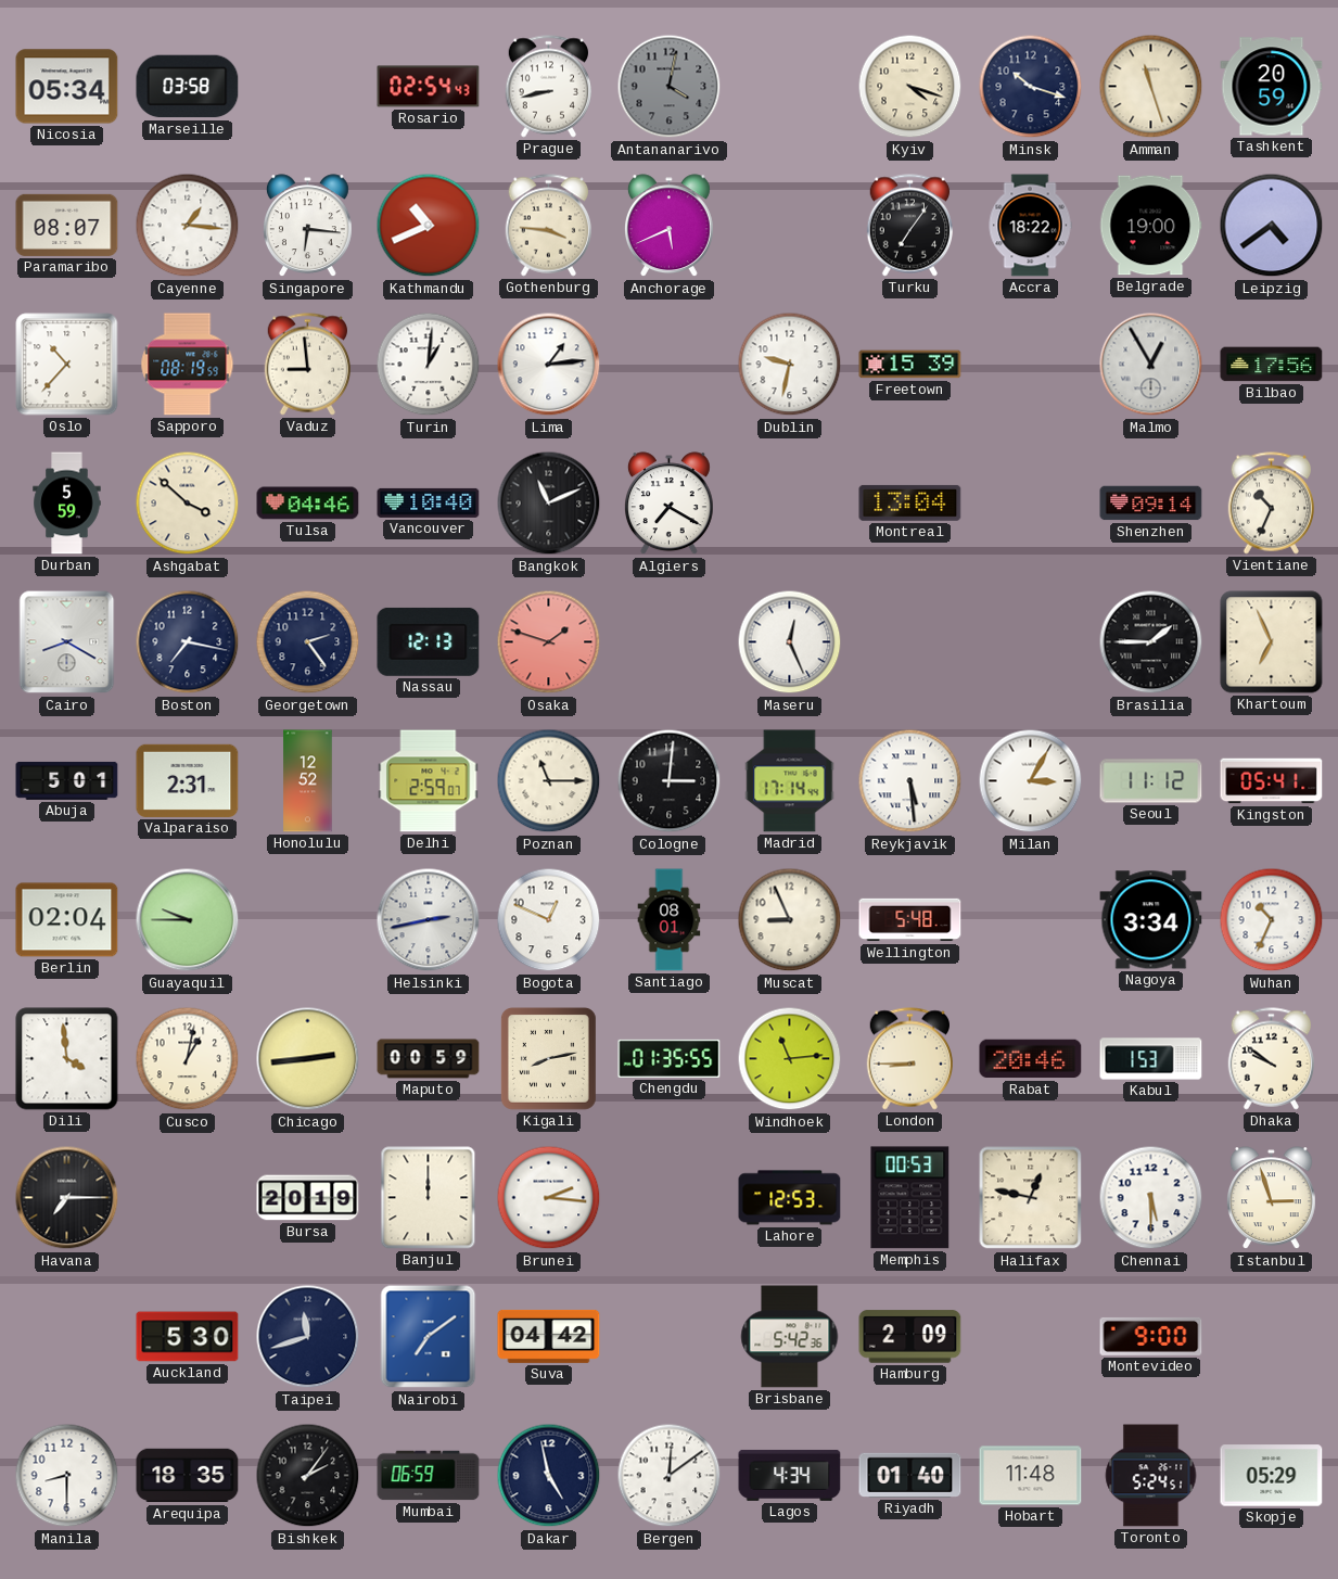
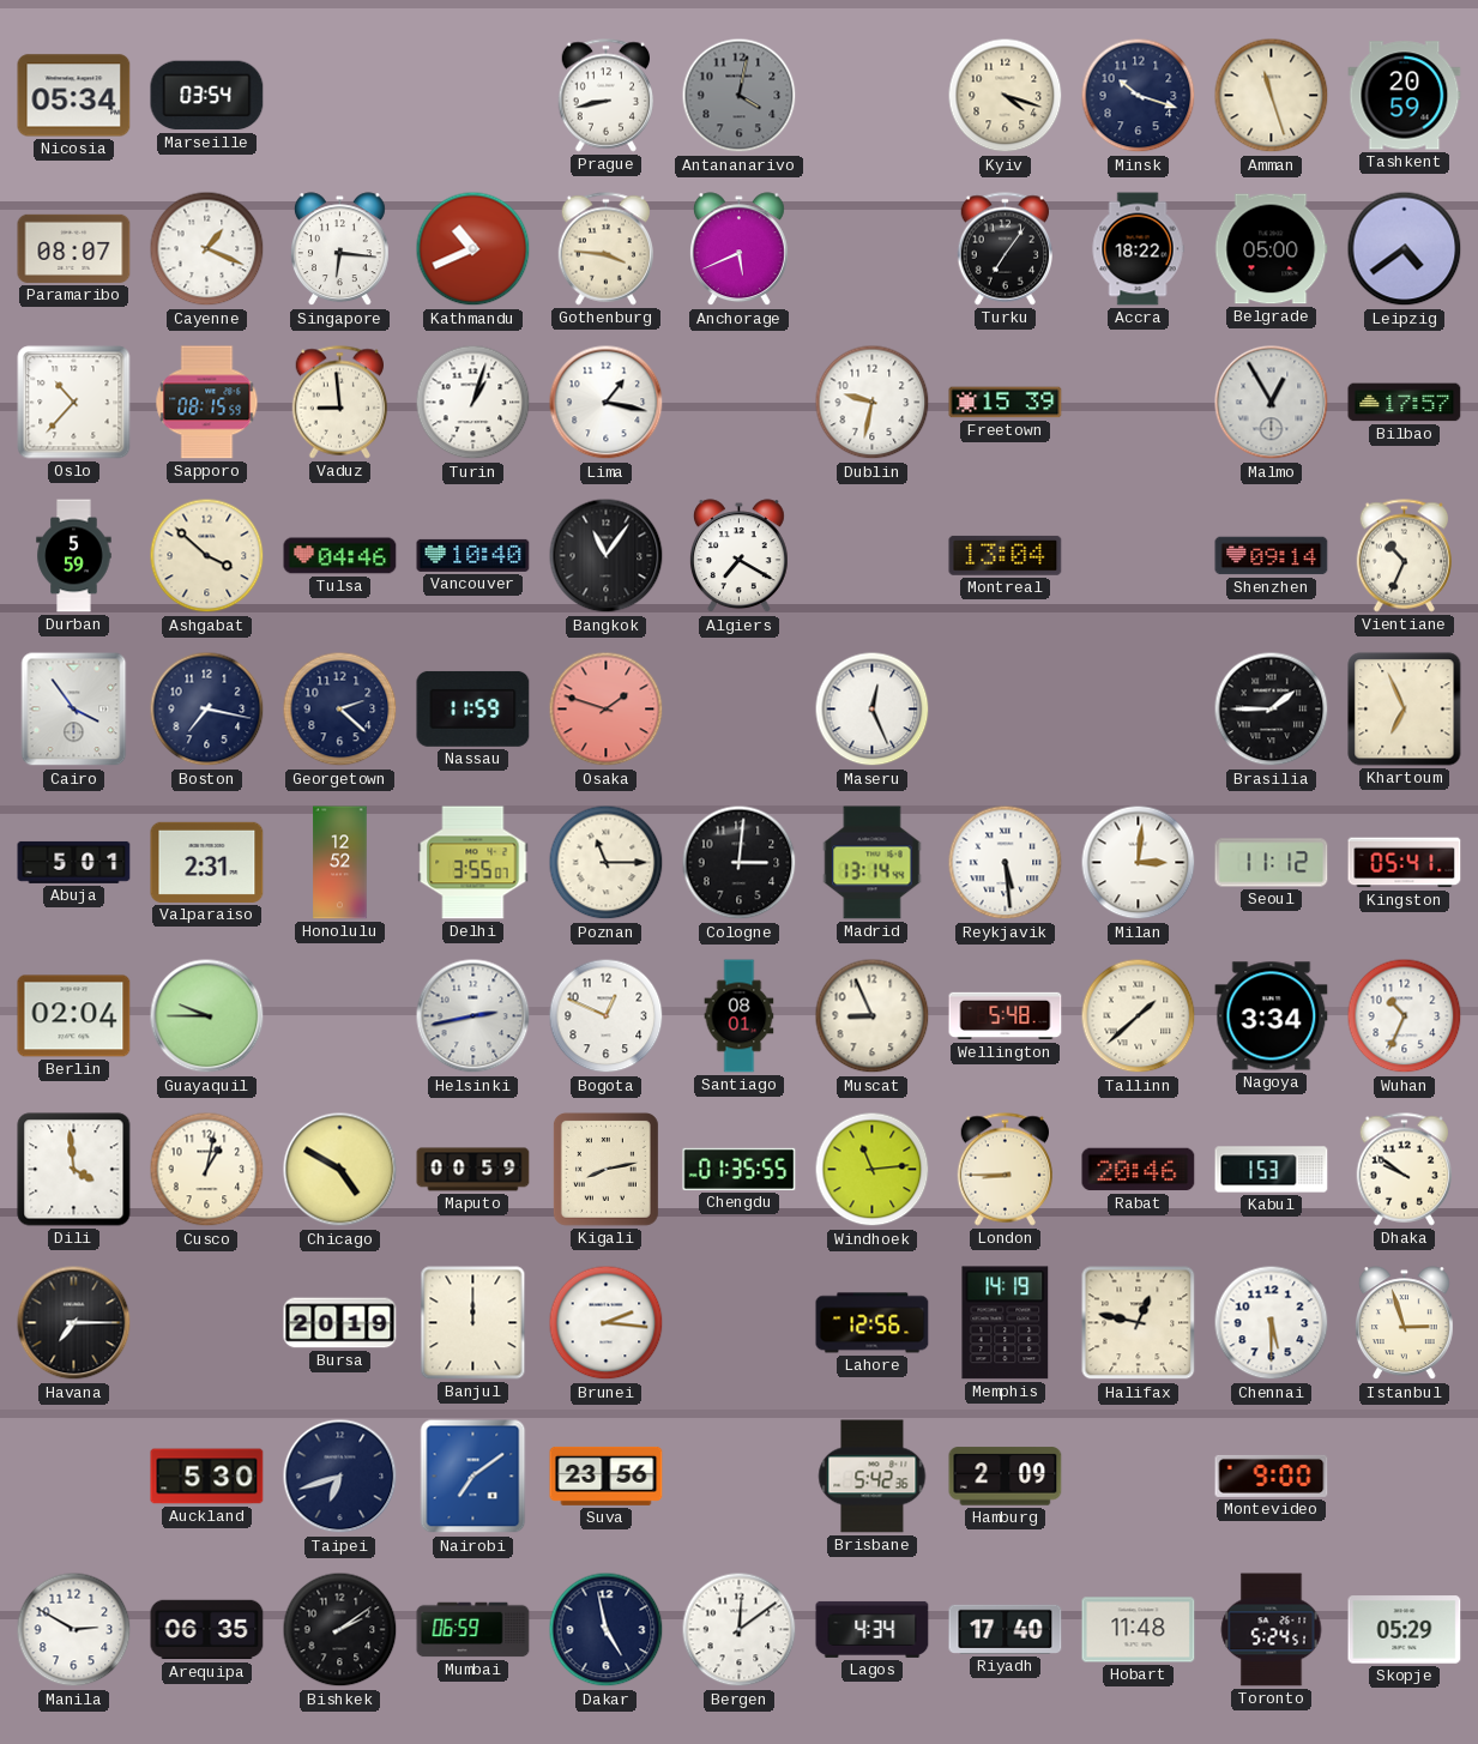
Marseille: 03:58 -> 03:54
Rosario: 02:54 -> none
Cayenne: 1:16 -> 1:19
Belgrade: 19:00 -> 05:00
Sapporo: 08:19 -> 08:15
Turin: 1:01 -> 1:03
Lima: 1:14 -> 1:17
Bilbao: 17:56 -> 17:57
Bangkok: 11:11 -> 11:06
Cairo: 8:20 -> 3:54
Georgetown: 2:24 -> 2:22
Nassau: 12:13 -> 11:59
Delhi: 2:59 -> 3:55
Madrid: 17:14 -> 13:14
Milan: 3:05 -> 3:01
Tallinn: none -> 1:38
Chicago: 2:44 -> 4:50
Lahore: 12:53 -> 12:56
Memphis: 00:53 -> 14:19
Taipei: 11:42 -> 6:42
Suva: 04:42 -> 23:56
Manila: 8:30 -> 2:50
Arequipa: 18:35 -> 06:35
Bishkek: 2:06 -> 2:09
Riyadh: 01:40 -> 17:40
